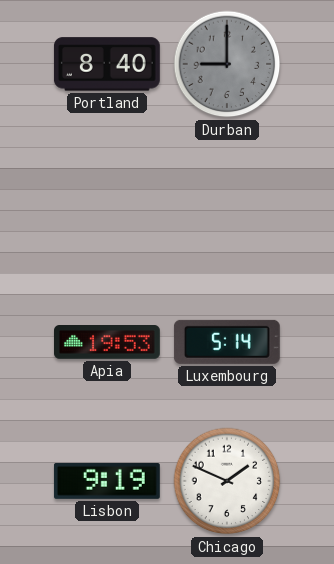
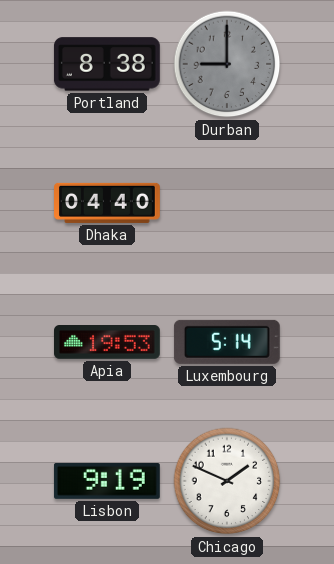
Portland: 8:40 -> 8:38
Dhaka: none -> 04:40
